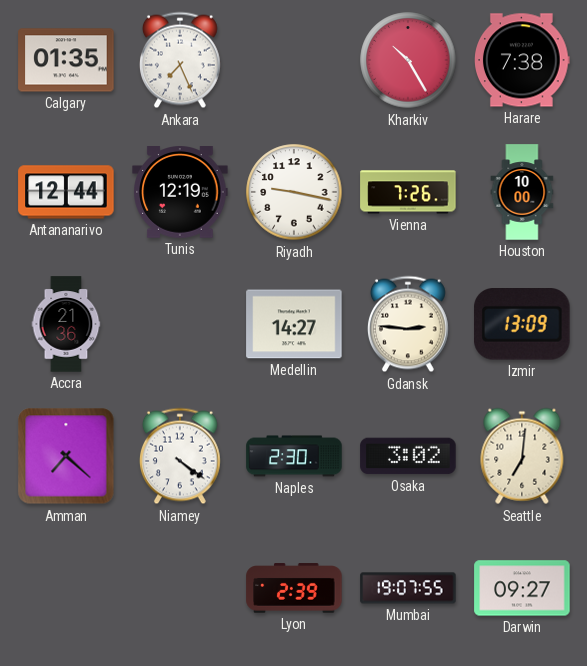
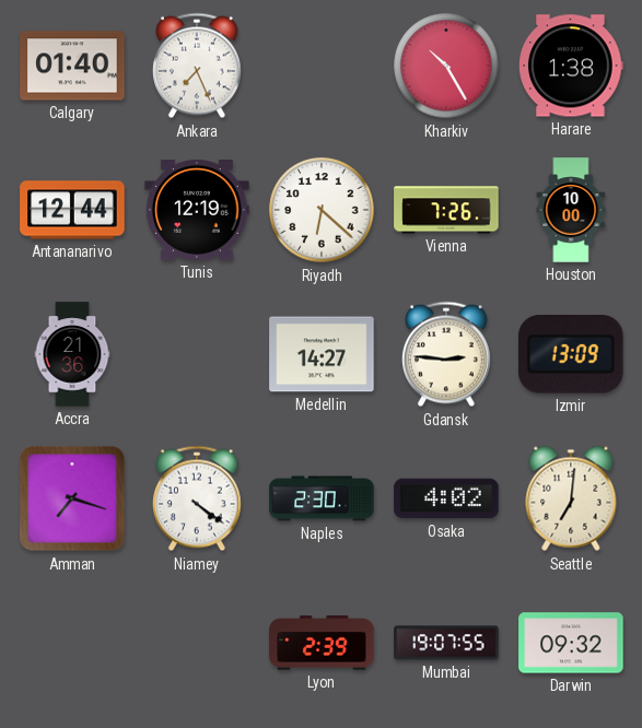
Calgary: 01:35 -> 01:40
Harare: 7:38 -> 1:38
Riyadh: 9:17 -> 6:22
Amman: 7:22 -> 7:18
Osaka: 3:02 -> 4:02
Darwin: 09:27 -> 09:32
